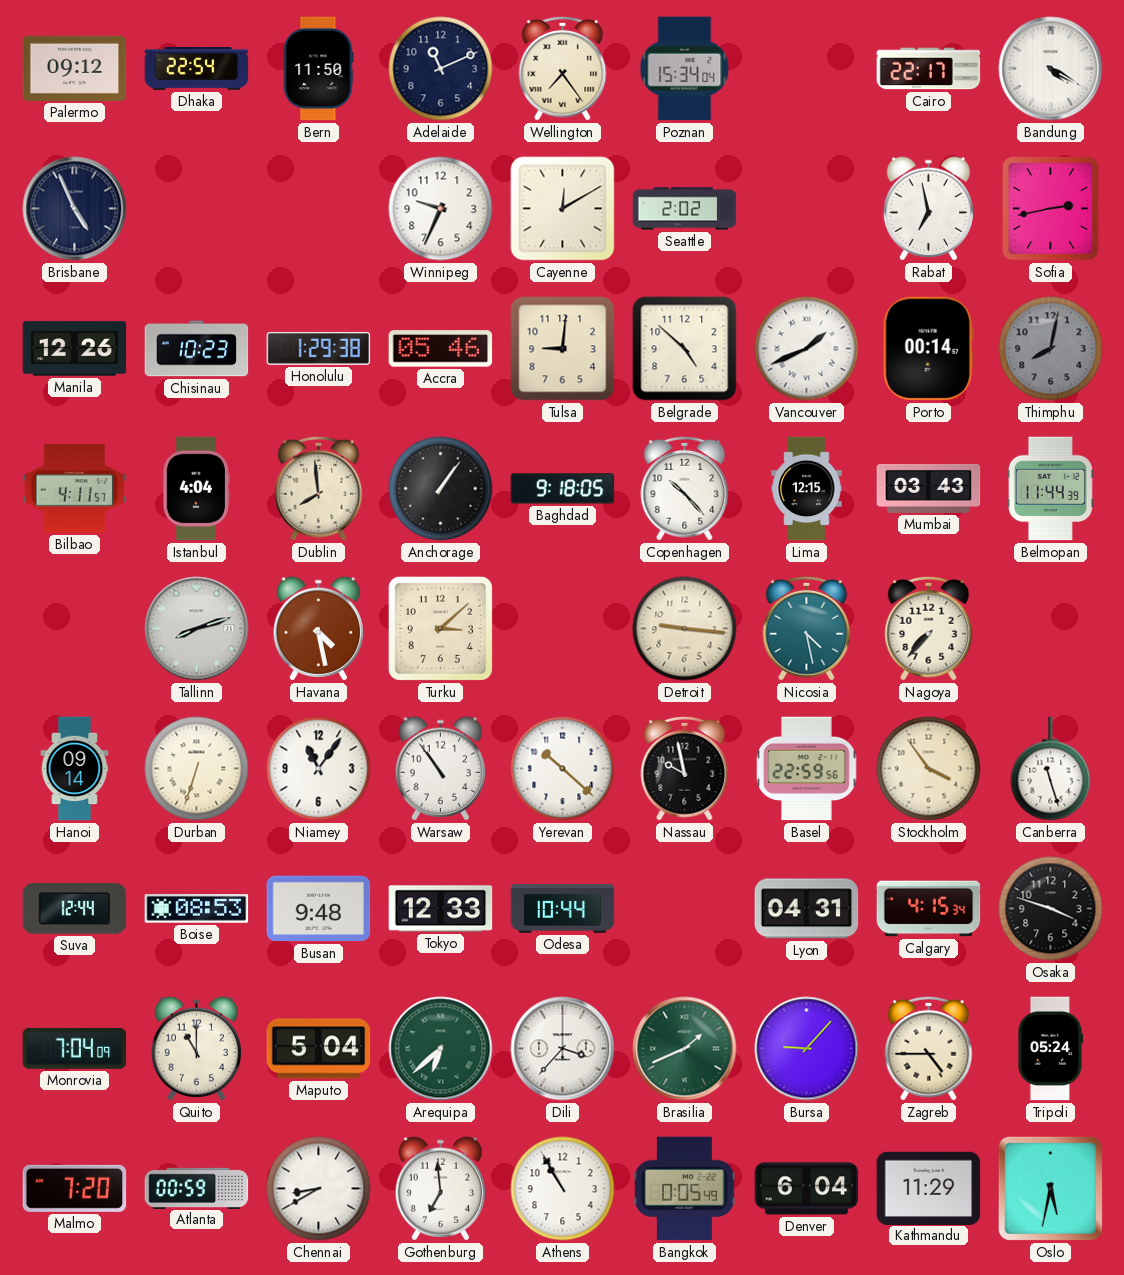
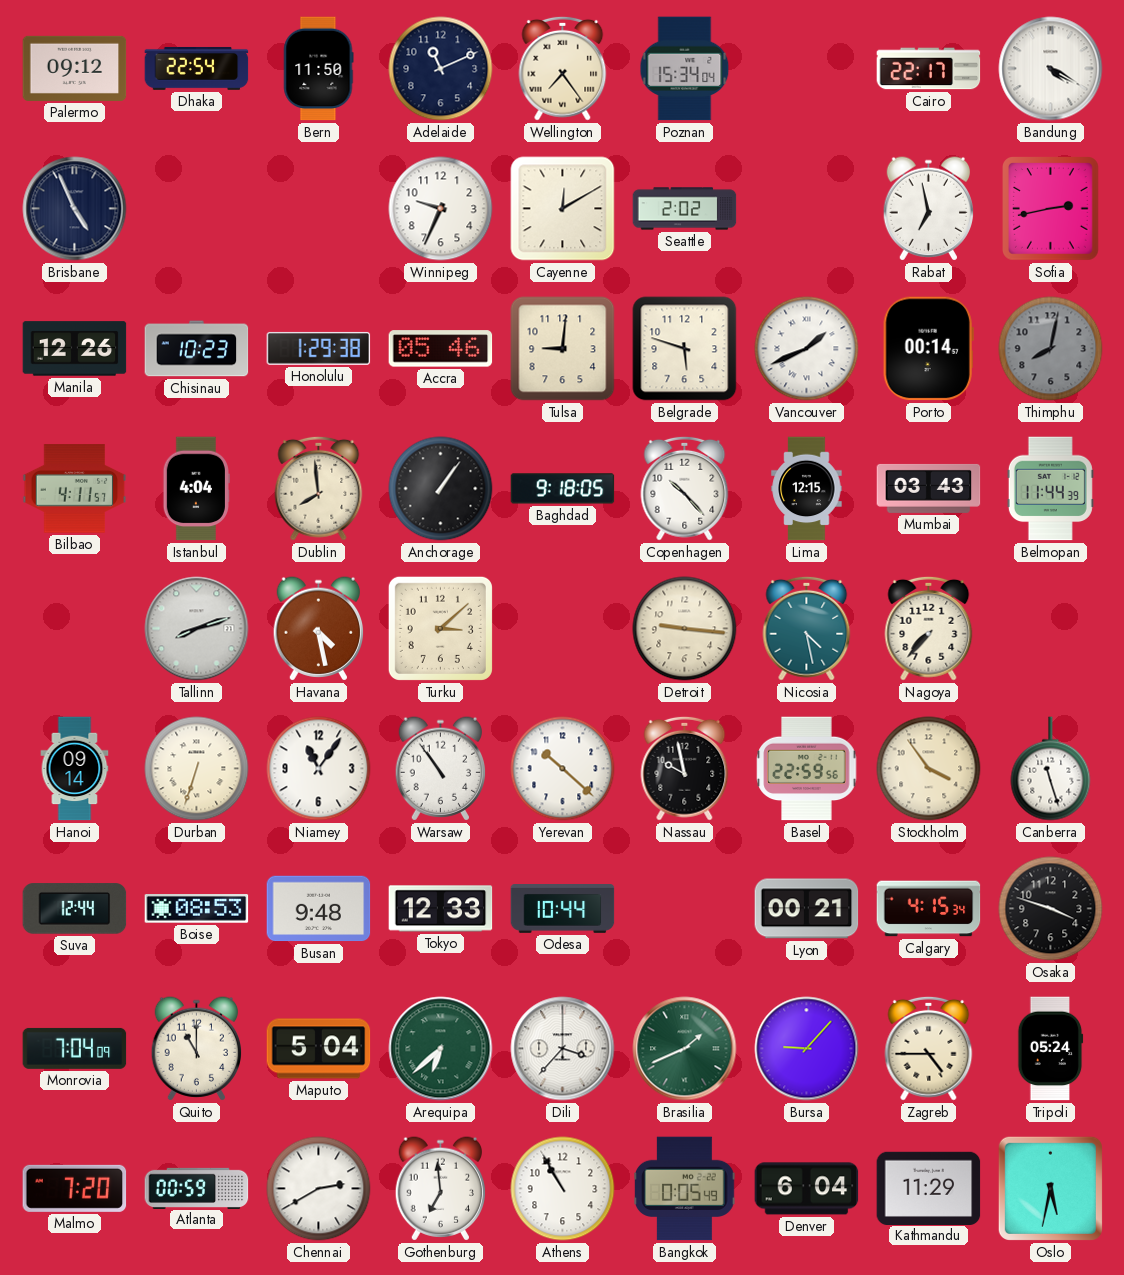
Belgrade: 4:52 -> 5:48
Lyon: 04:31 -> 00:21
Chennai: 8:40 -> 2:40
